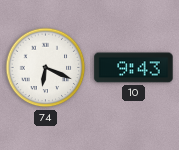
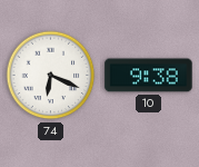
10: 9:43 -> 9:38
